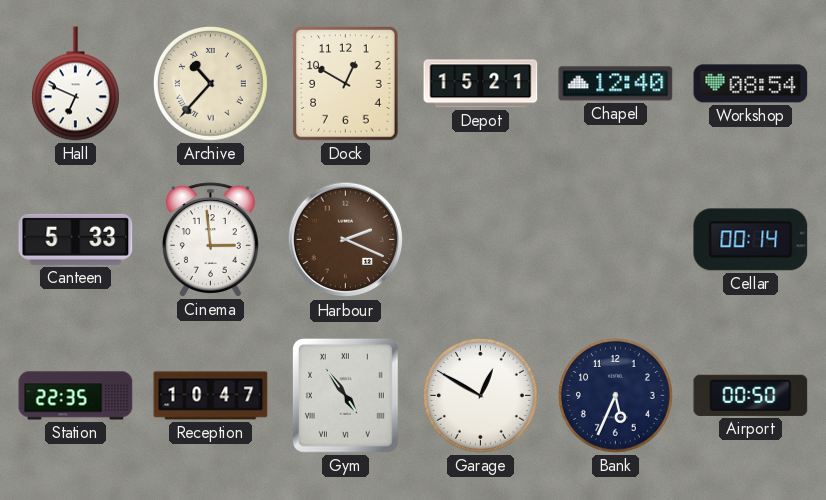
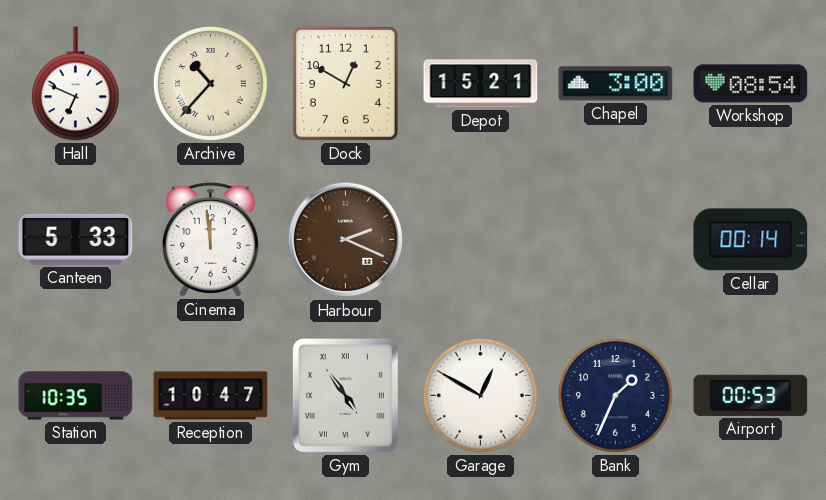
Chapel: 12:40 -> 3:00
Cinema: 2:59 -> 11:59
Station: 22:35 -> 10:35
Bank: 5:34 -> 1:34
Airport: 00:50 -> 00:53
